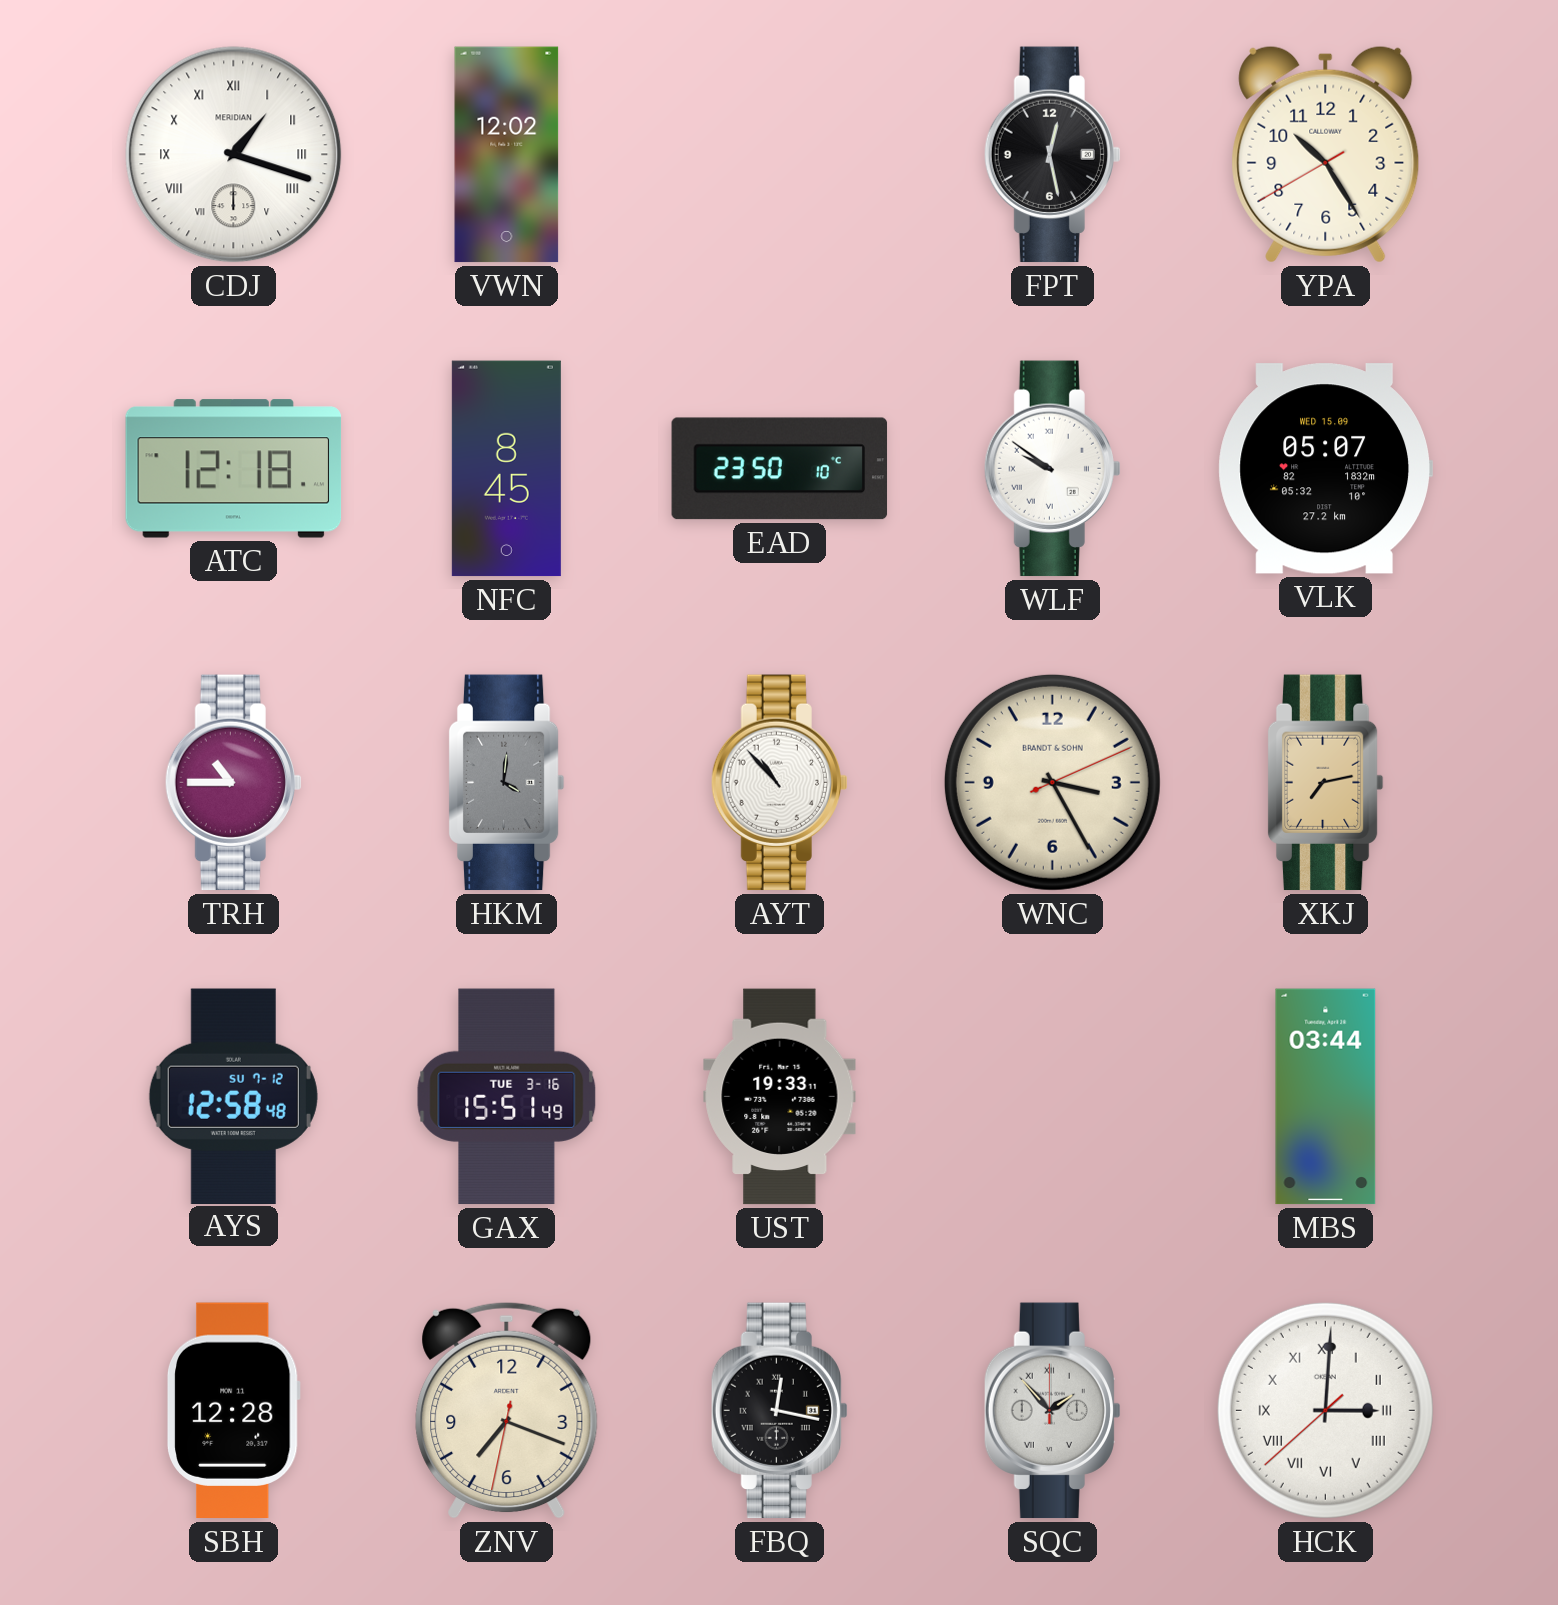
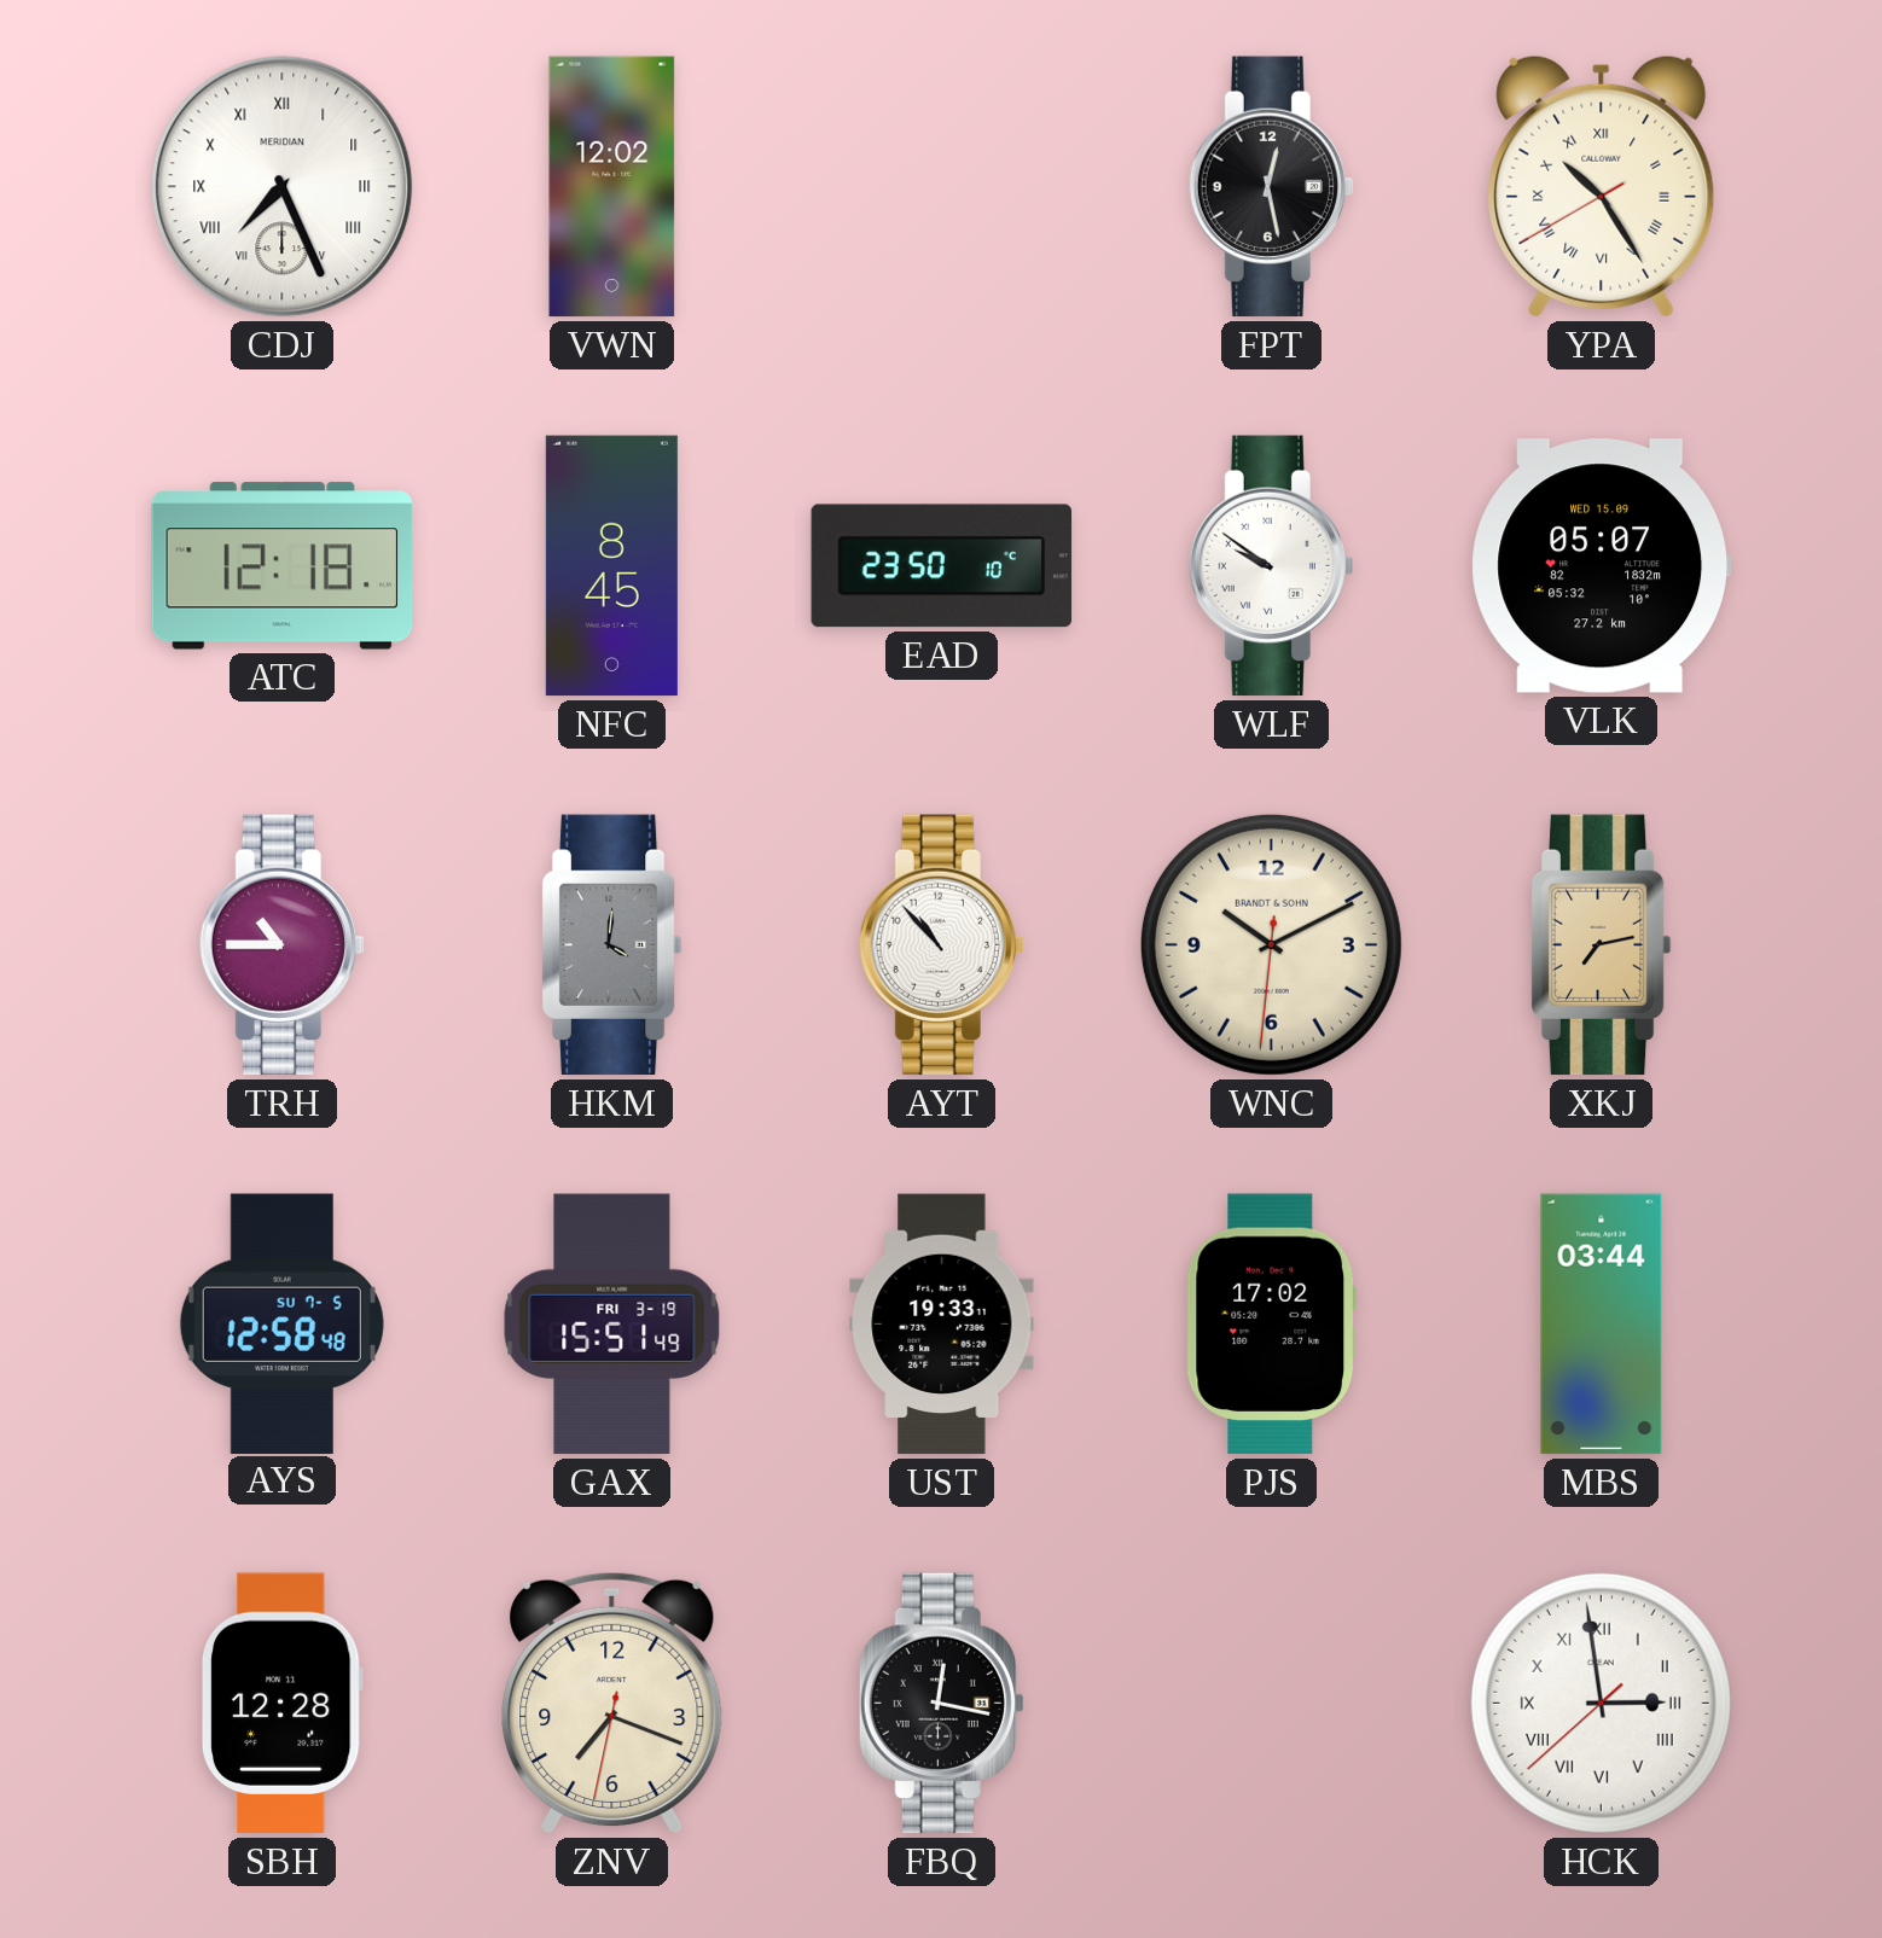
CDJ: 1:18 -> 7:26
YPA numerals: Arabic -> Roman
WNC: 3:25 -> 10:10
AYS date: SU 7-12 -> SU 7-5
GAX date: TUE 3-16 -> FRI 3-19
PJS: none -> 17:02
SQC: 1:53 -> none
HCK: 3:00 -> 2:58
